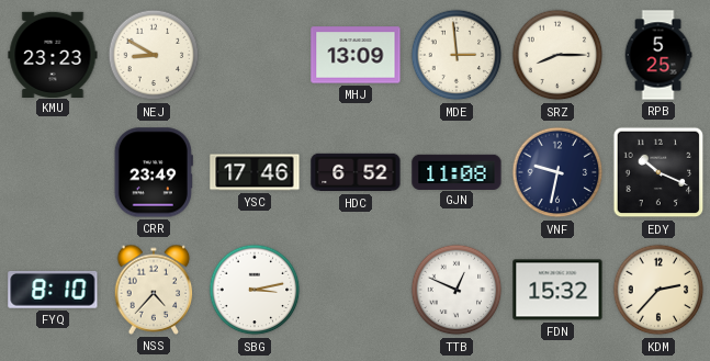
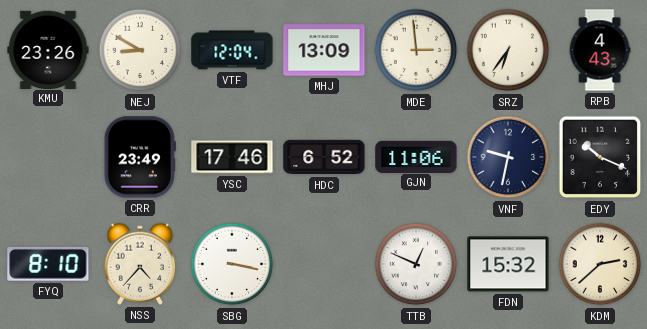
KMU: 23:23 -> 23:26
VTF: none -> 12:04
SRZ: 8:15 -> 6:36
RPB: 5:25 -> 4:43
GJN: 11:08 -> 11:06
SBG: 3:13 -> 3:17
KDM: 2:37 -> 2:38
